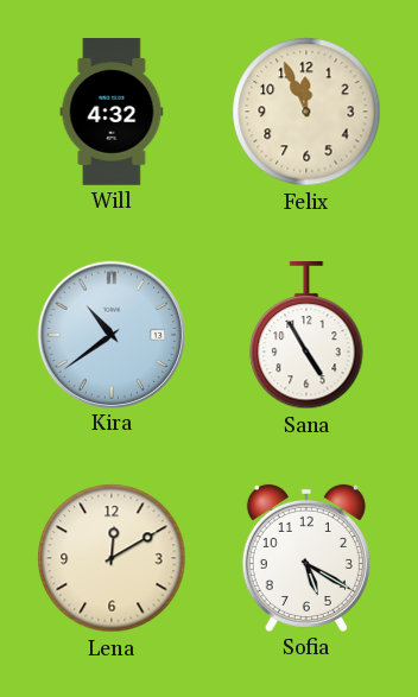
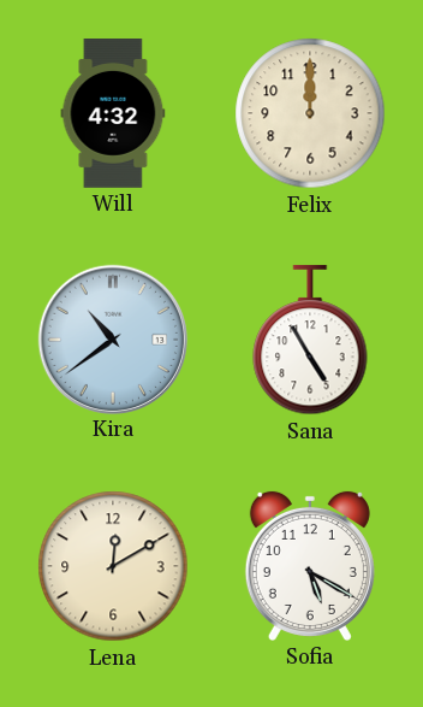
Felix: 11:56 -> 12:00
